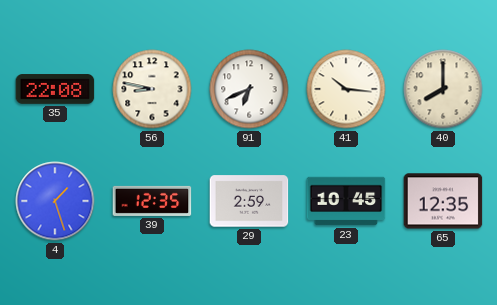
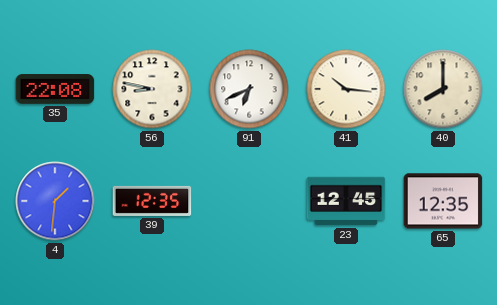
4: 1:27 -> 1:31
29: 2:59 -> none
23: 10:45 -> 12:45
